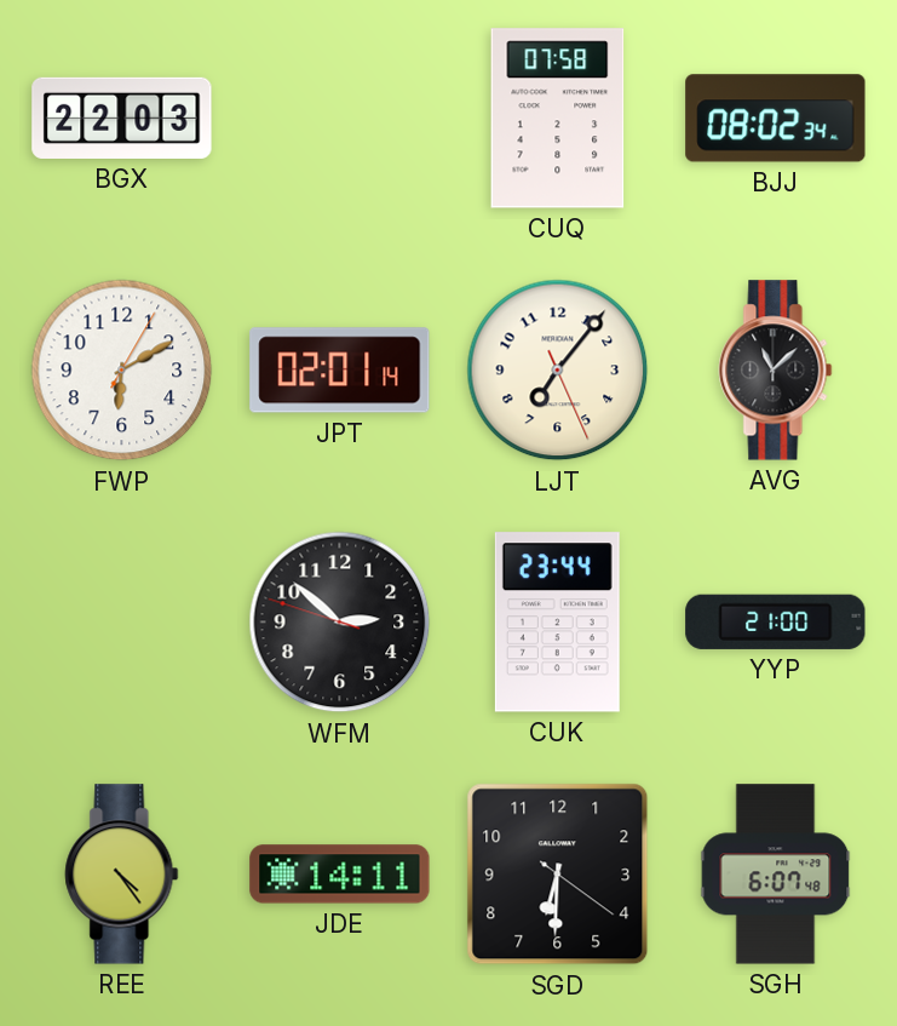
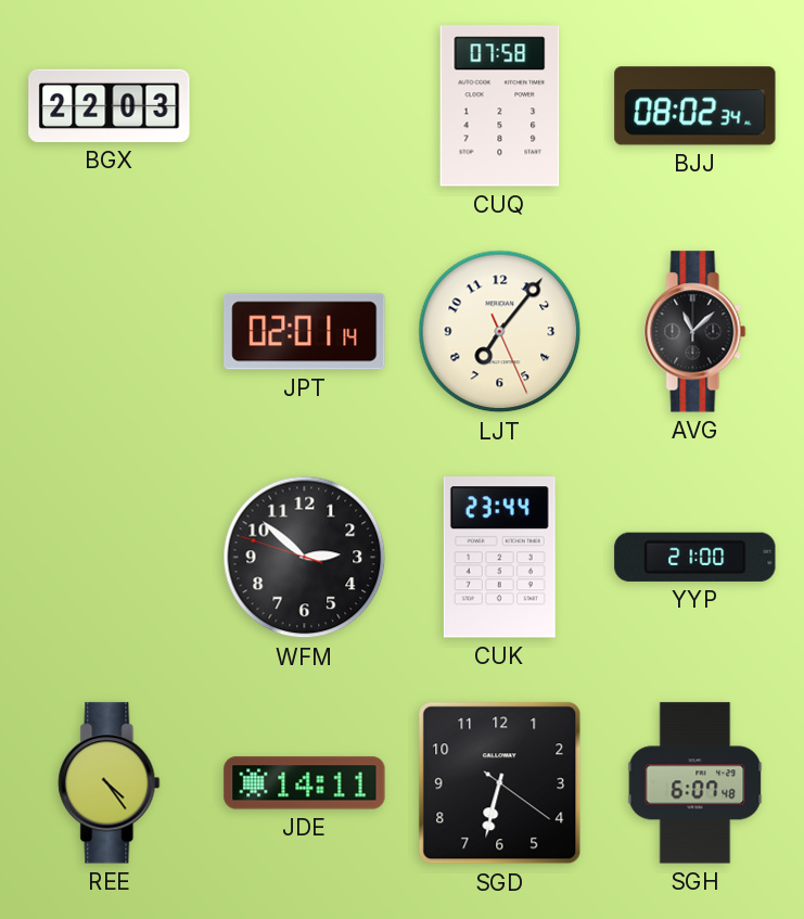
FWP: 6:10 -> none
SGD: 6:30 -> 6:32
